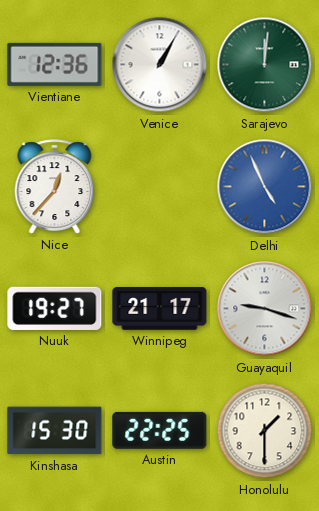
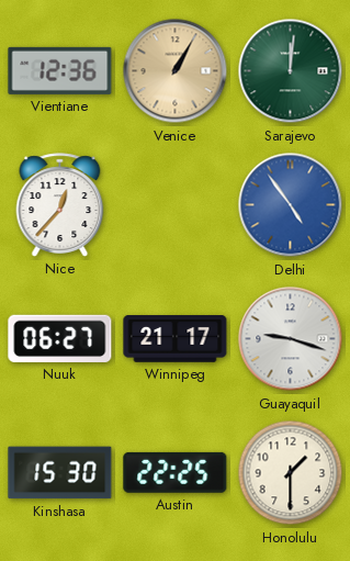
Venice dial: white -> champagne
Delhi: 4:56 -> 4:54
Nuuk: 19:27 -> 06:27
